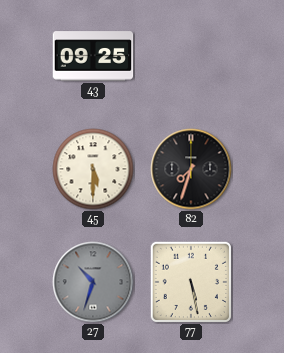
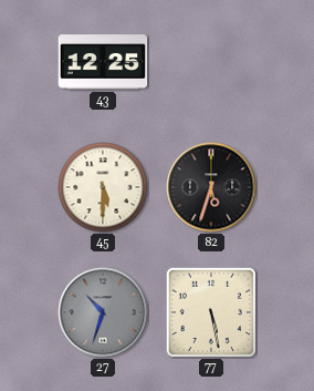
43: 09:25 -> 12:25
82: 7:33 -> 5:33
